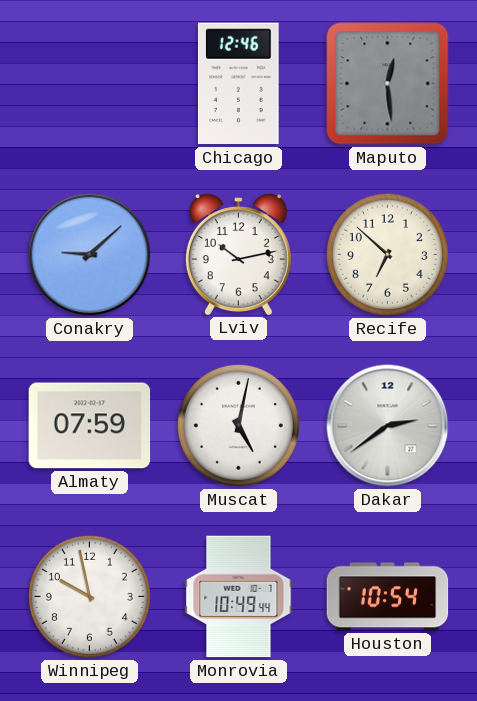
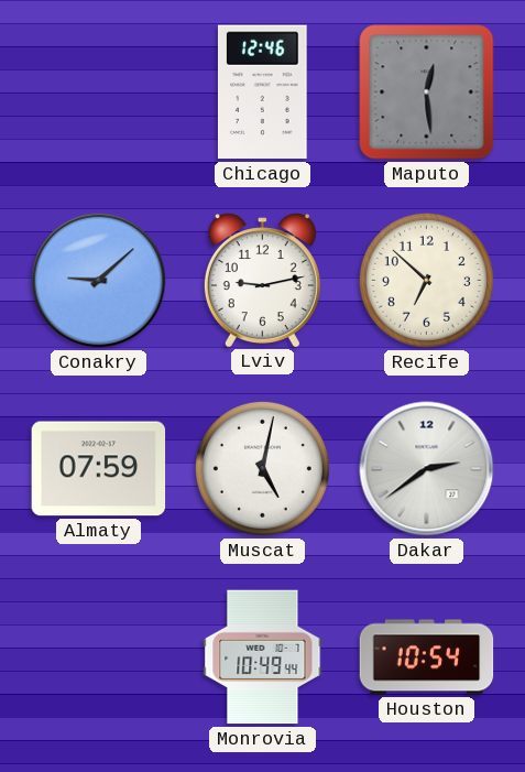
Lviv: 10:13 -> 9:13
Winnipeg: 9:58 -> none
